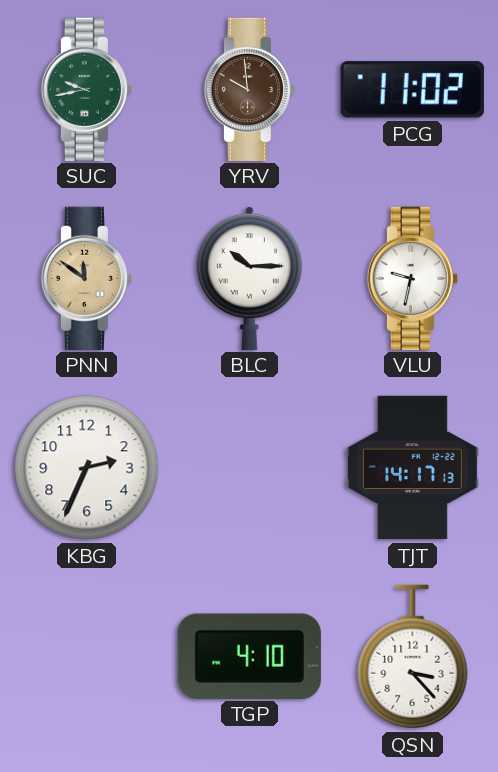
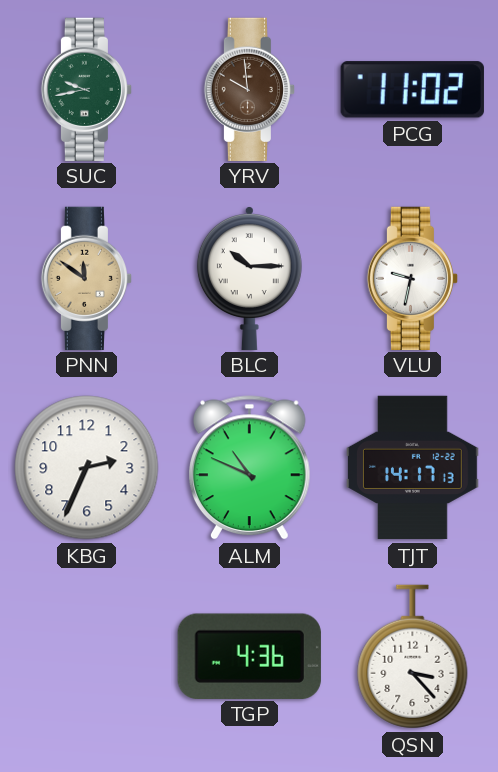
ALM: none -> 10:49
TGP: 4:10 -> 4:36
